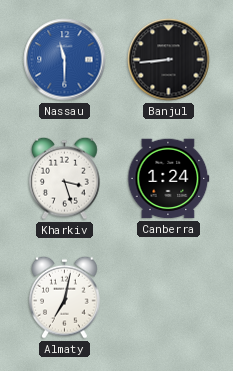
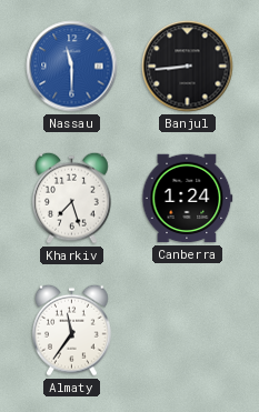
Kharkiv: 3:27 -> 7:27
Almaty: 7:02 -> 11:36
